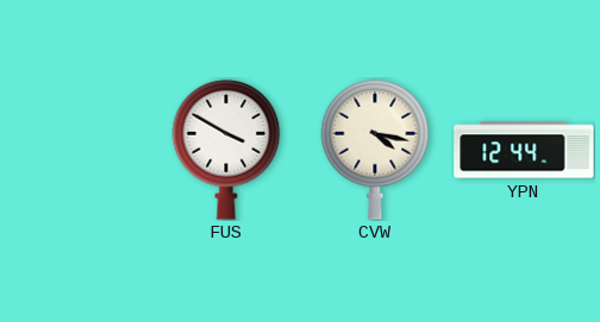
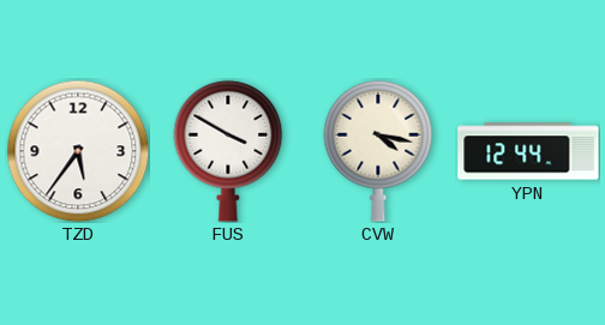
TZD: none -> 5:36
